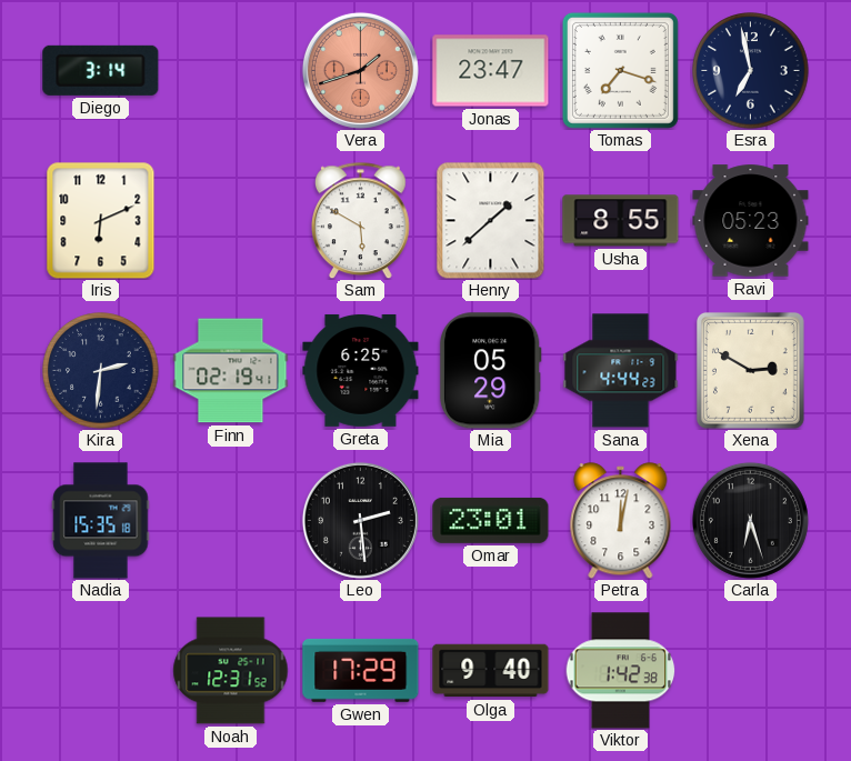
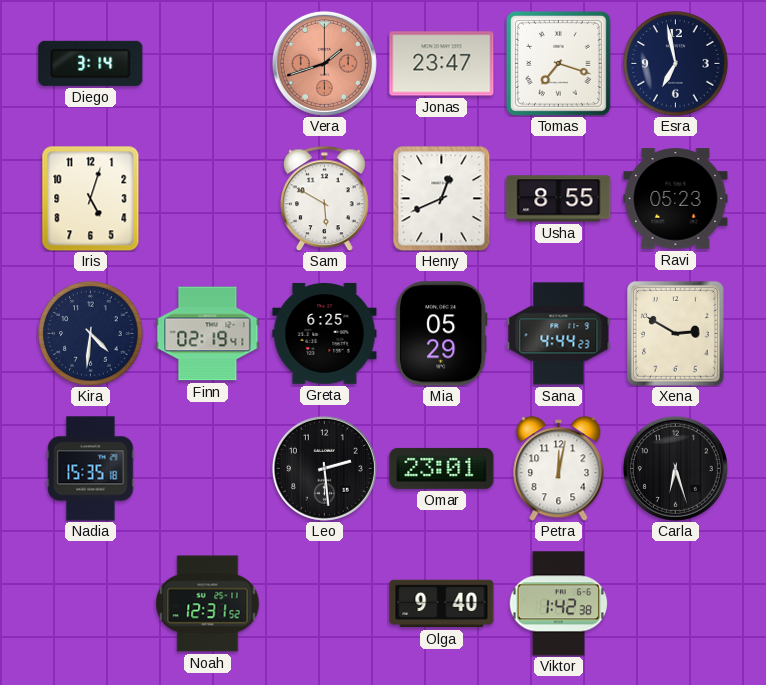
Iris: 6:11 -> 5:03
Henry: 1:38 -> 12:41
Kira: 2:31 -> 4:31
Gwen: 17:29 -> none
